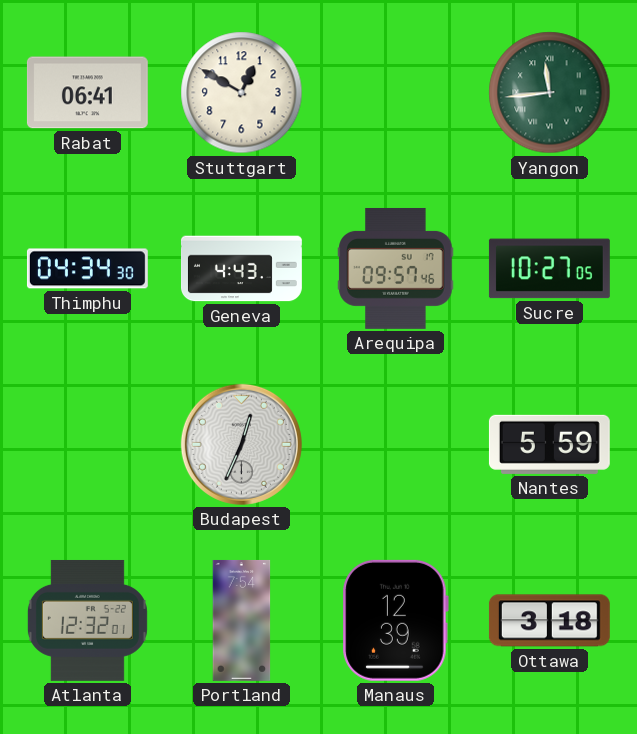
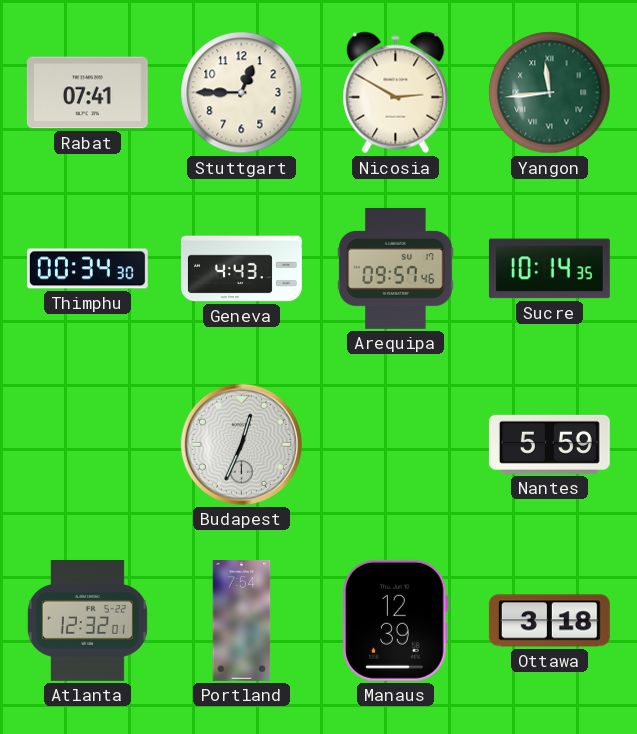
Rabat: 06:41 -> 07:41
Stuttgart: 12:50 -> 12:45
Nicosia: none -> 2:50
Thimphu: 04:34 -> 00:34
Sucre: 10:27 -> 10:14
